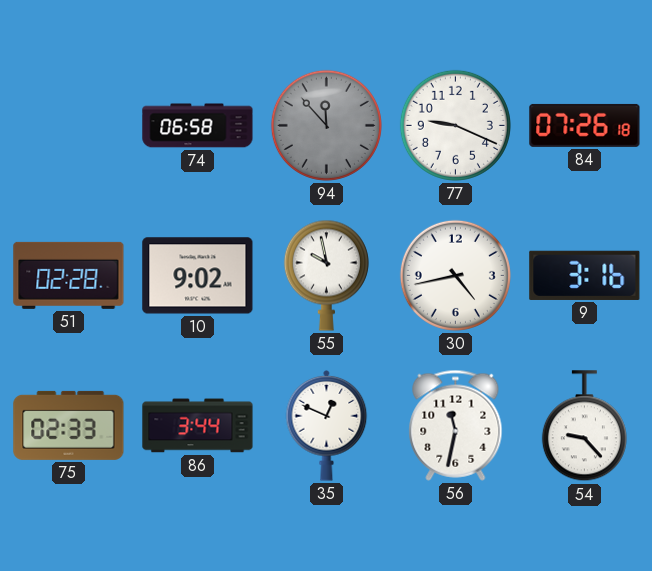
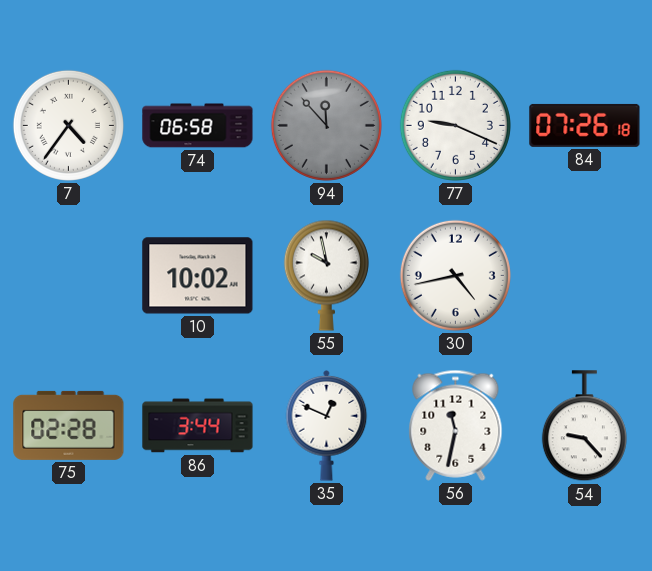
7: none -> 4:36
51: 02:28 -> none
10: 9:02 -> 10:02
9: 3:16 -> none
75: 02:33 -> 02:28
